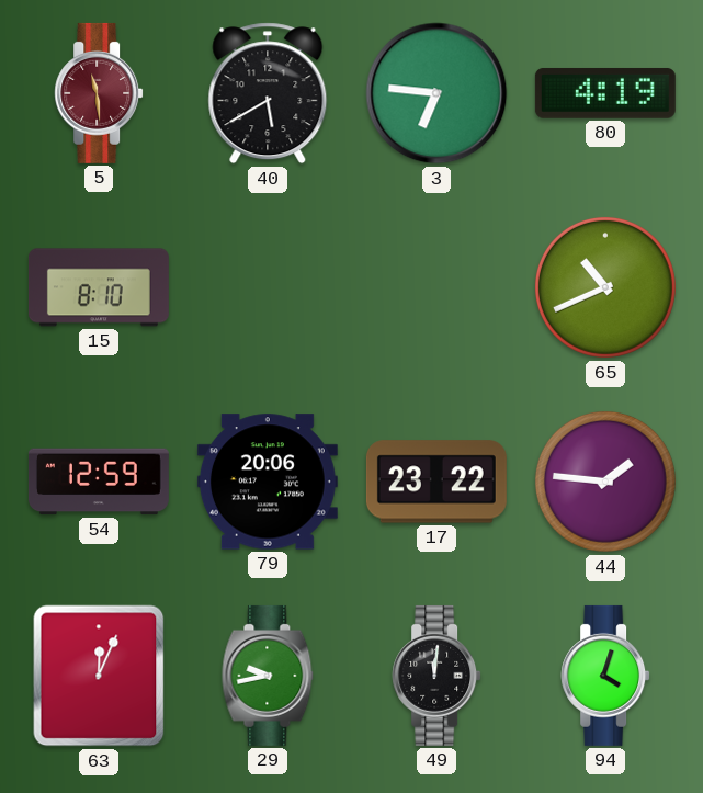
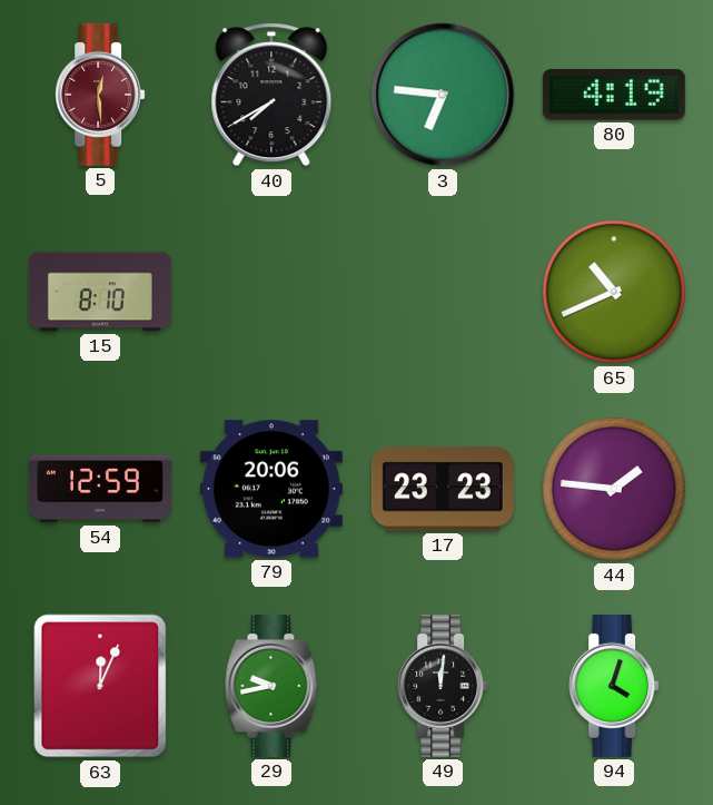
5: 11:29 -> 12:29
40: 5:40 -> 7:40
17: 23:22 -> 23:23
